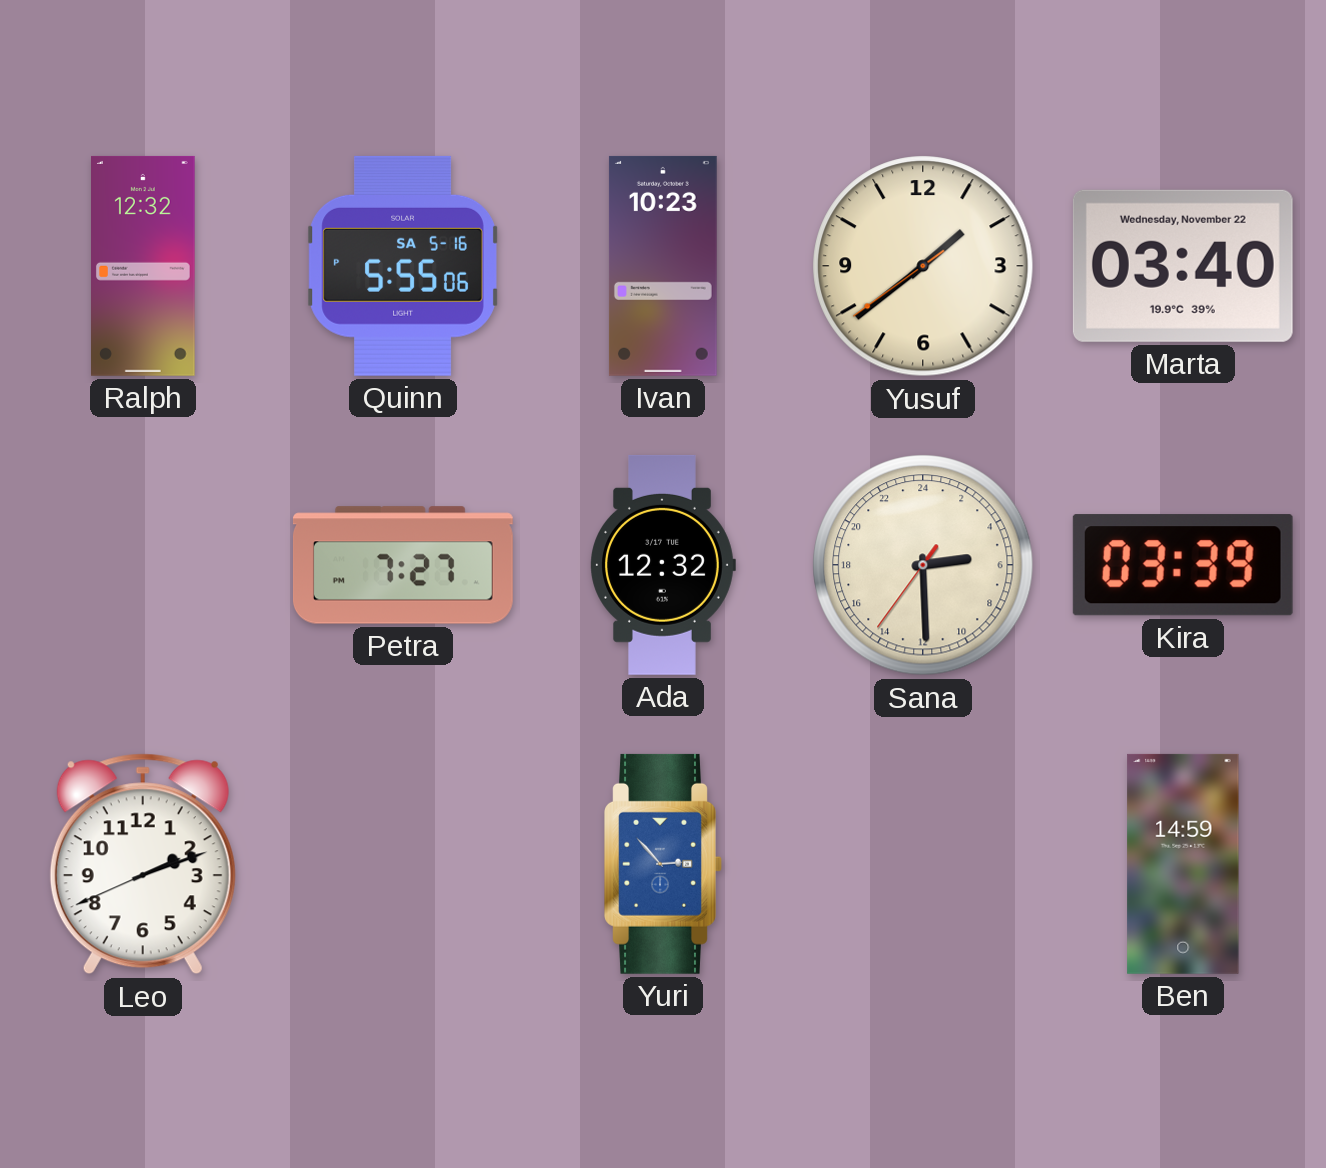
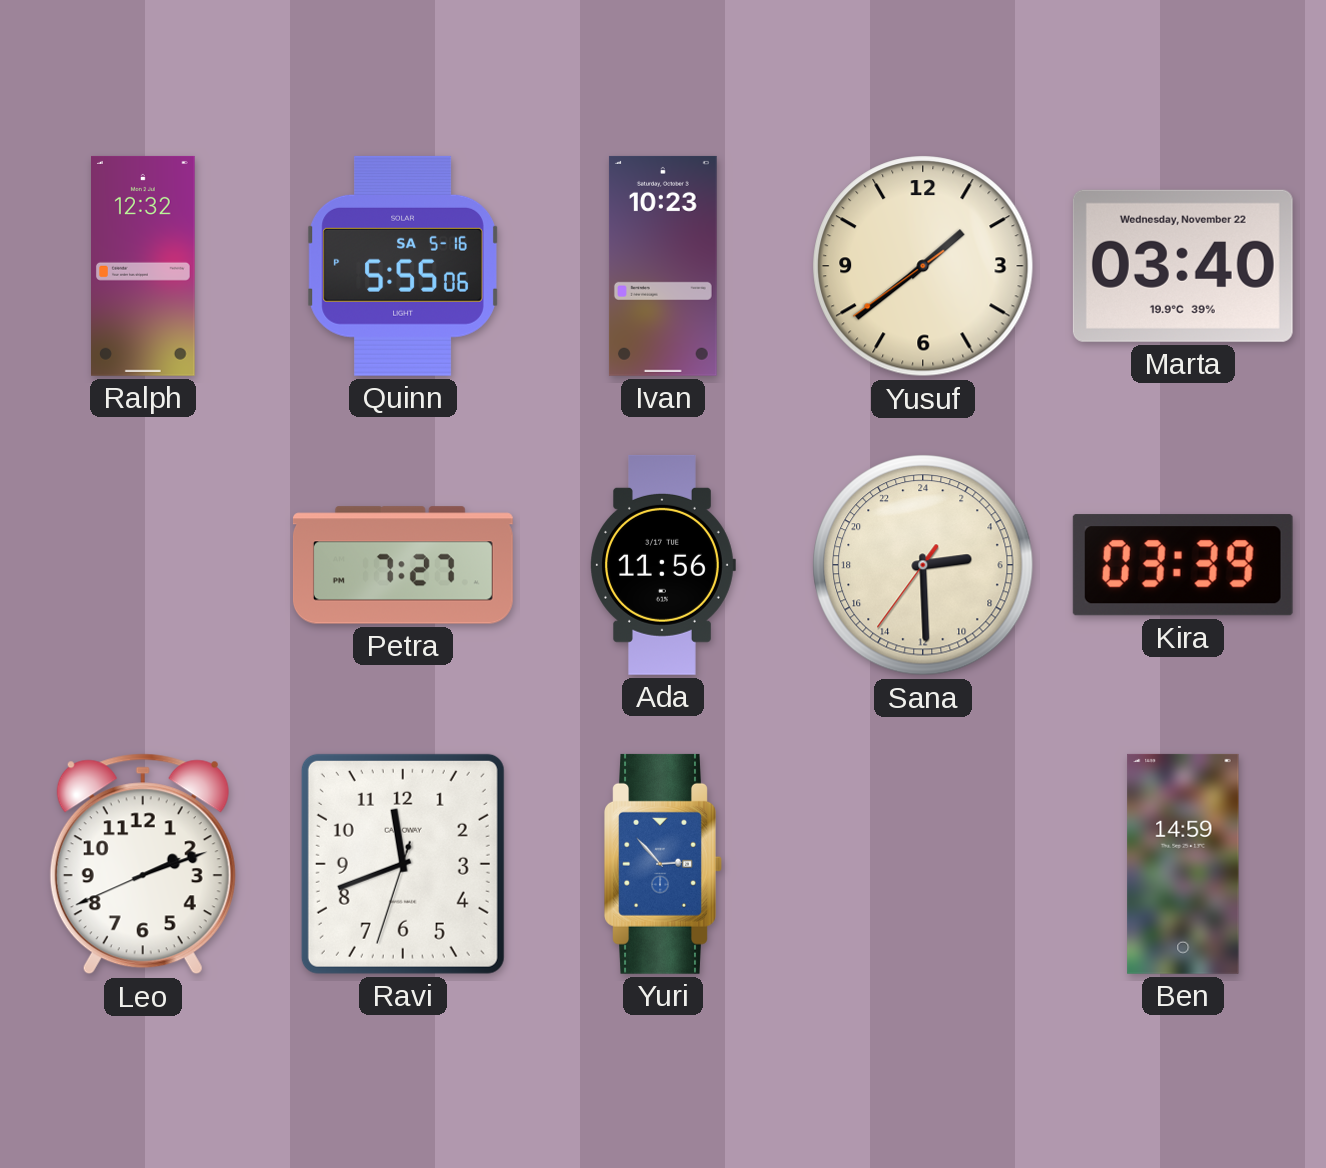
Ada: 12:32 -> 11:56
Ravi: none -> 11:41
